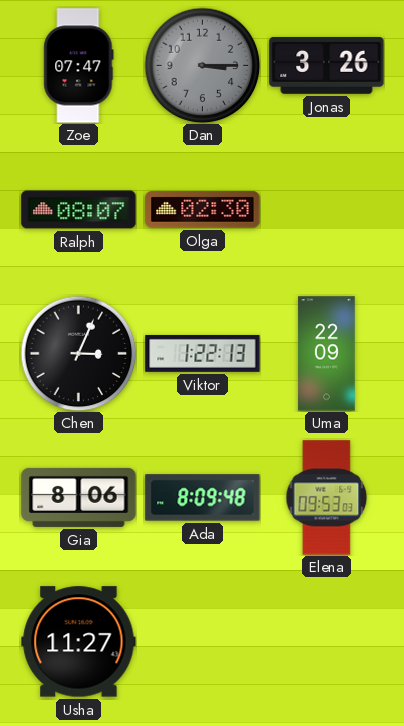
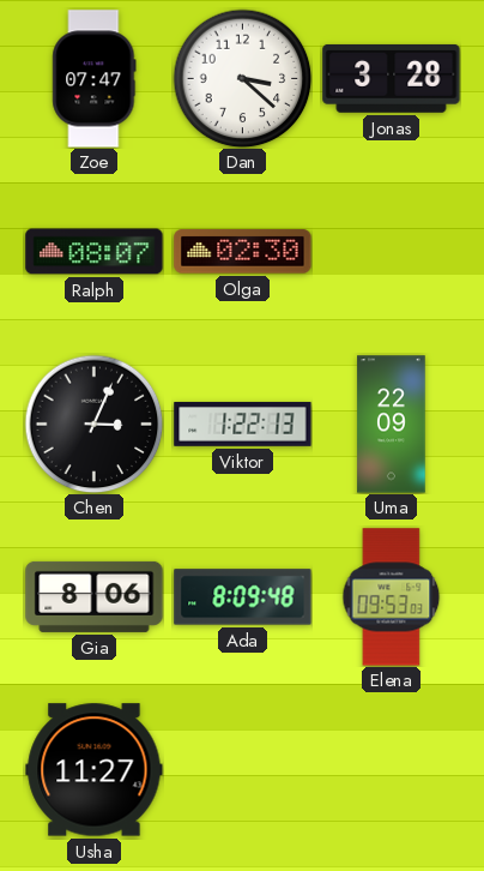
Dan: 3:15 -> 3:22
Dan dial: grey -> white
Jonas: 3:26 -> 3:28
